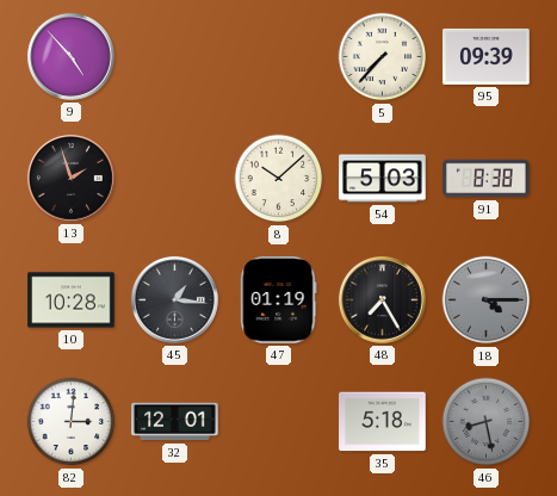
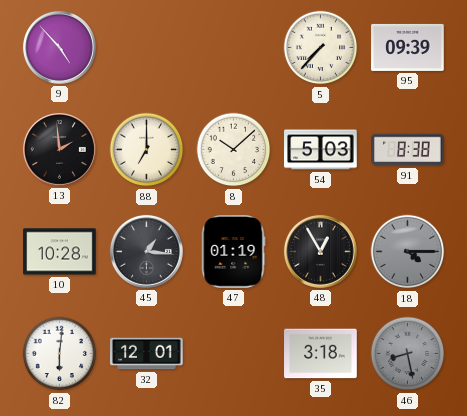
13: 1:57 -> 1:59
88: none -> 7:00
48: 7:25 -> 12:55
82: 3:01 -> 6:01
35: 5:18 -> 3:18
